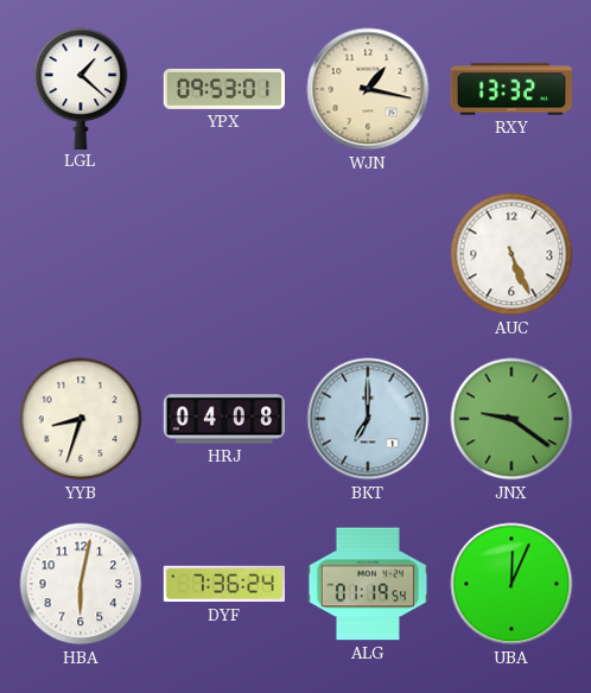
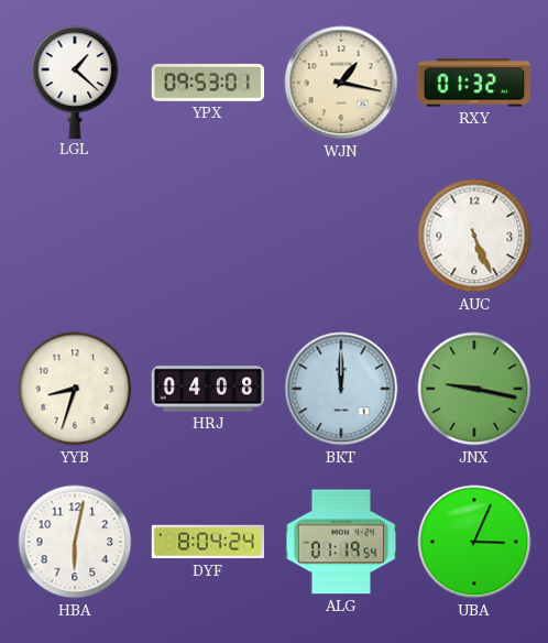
RXY: 13:32 -> 01:32
BKT: 7:00 -> 12:00
JNX: 9:21 -> 9:17
DYF: 7:36 -> 8:04
UBA: 12:04 -> 3:04
